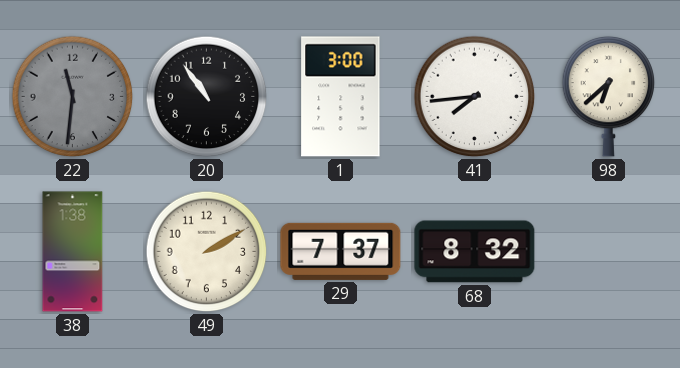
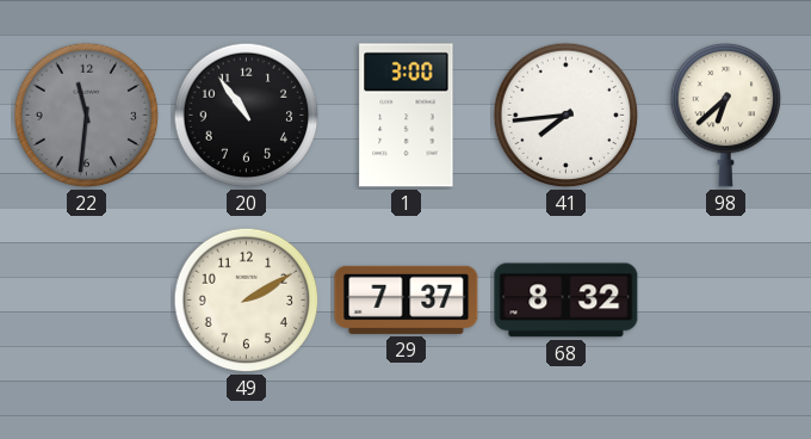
38: 1:38 -> none
